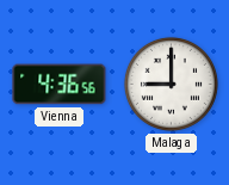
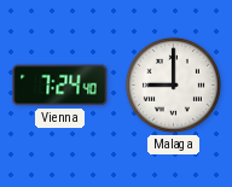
Vienna: 4:36 -> 7:24
